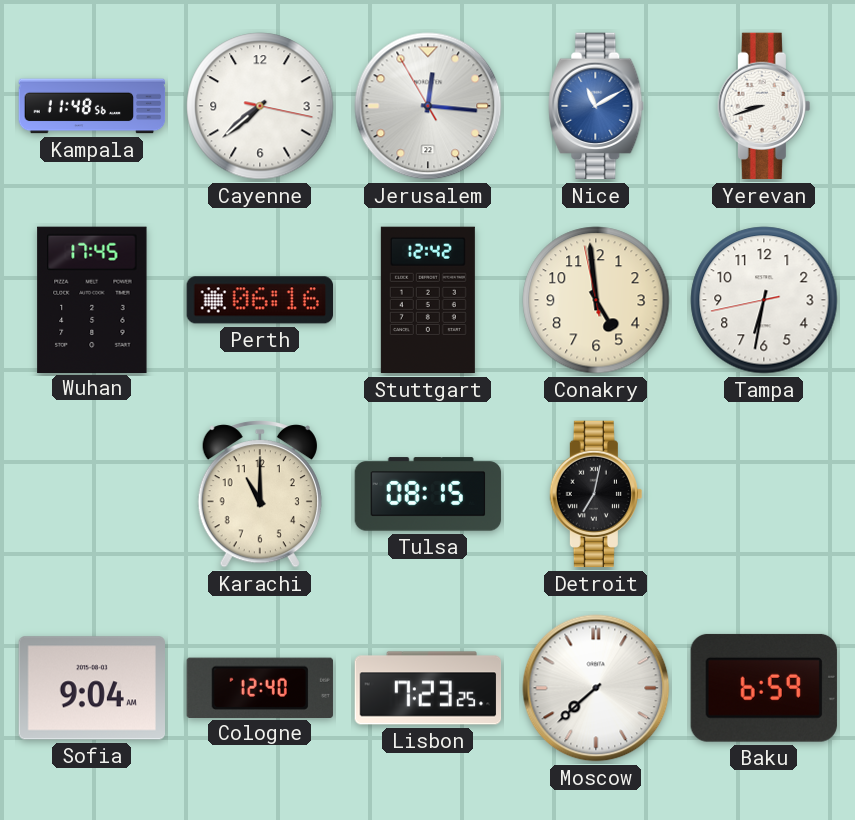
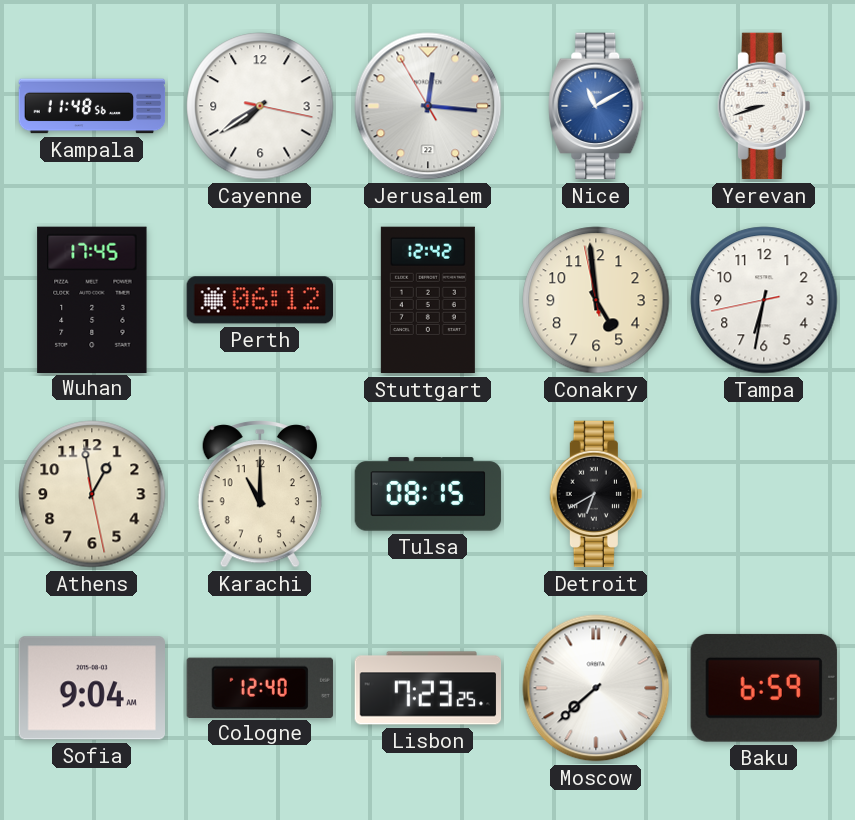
Cayenne: 7:38 -> 7:39
Perth: 06:16 -> 06:12
Athens: none -> 12:58
Detroit: 7:02 -> 6:40
